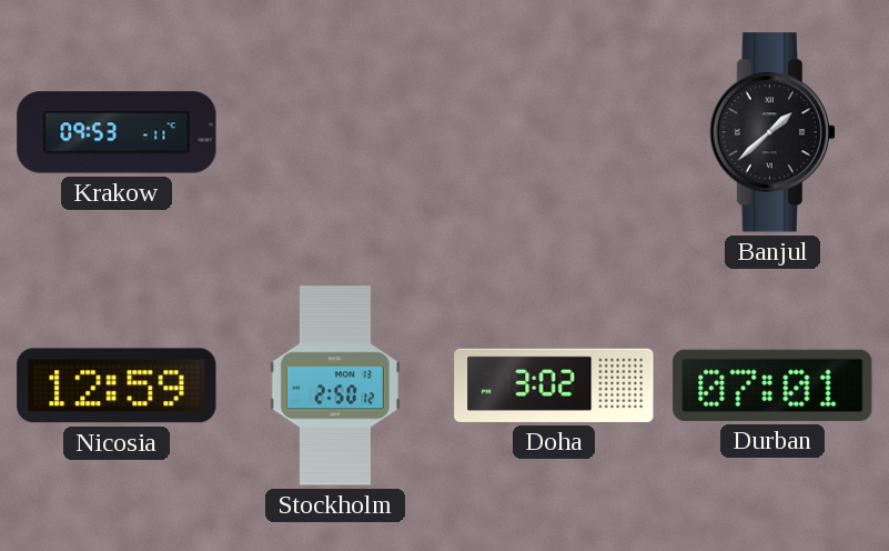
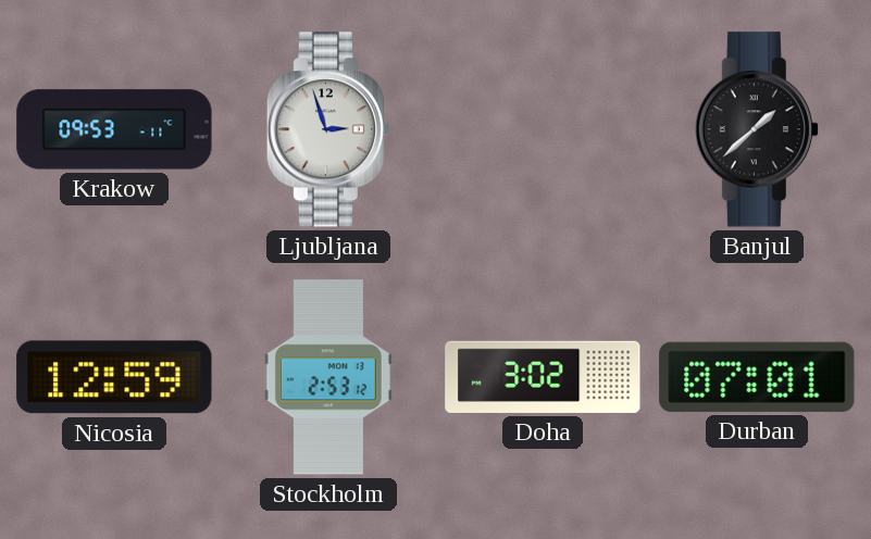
Ljubljana: none -> 2:57
Stockholm: 2:50 -> 2:53
